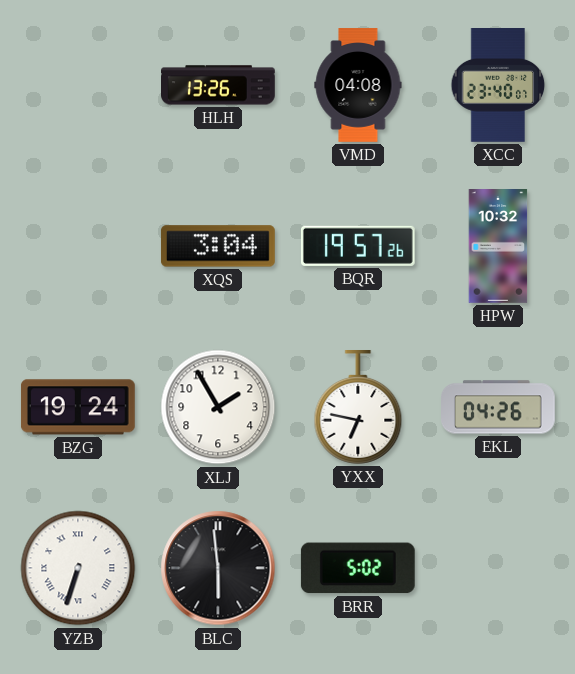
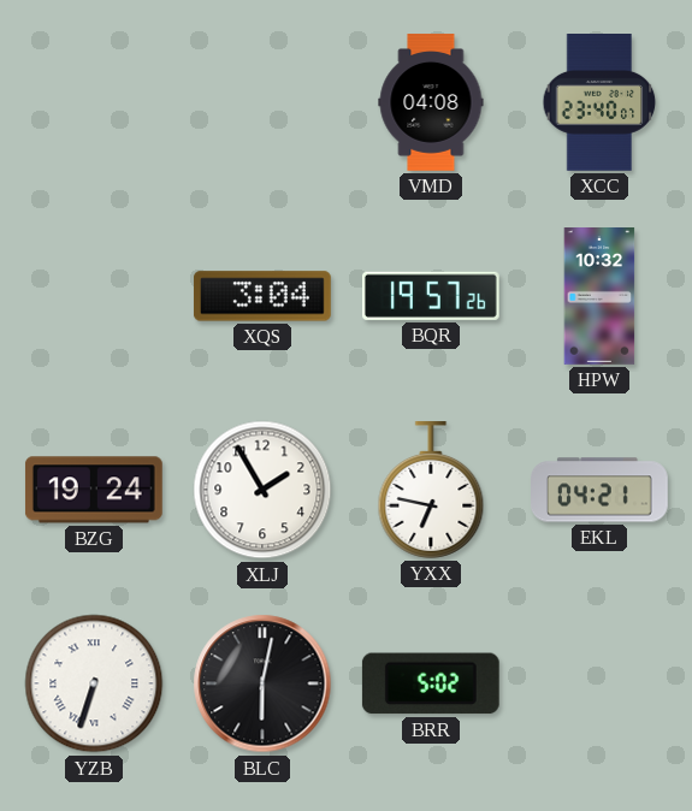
HLH: 13:26 -> none
EKL: 04:26 -> 04:21
BLC: 5:59 -> 6:02
